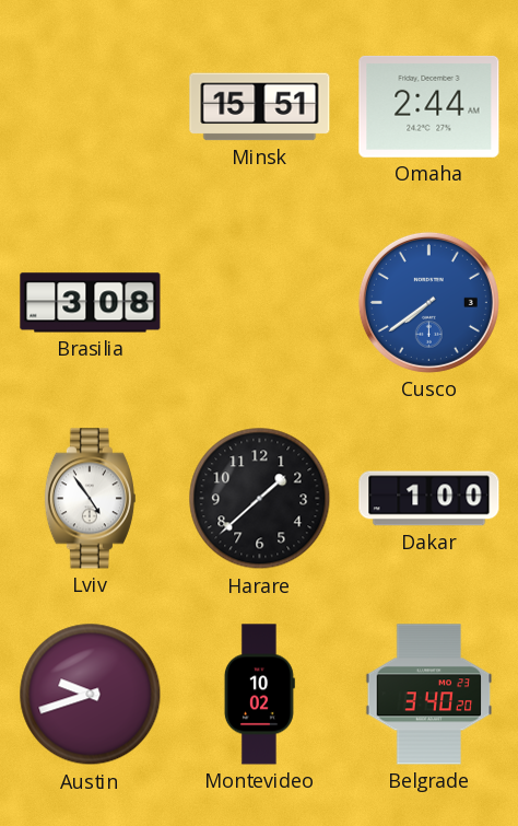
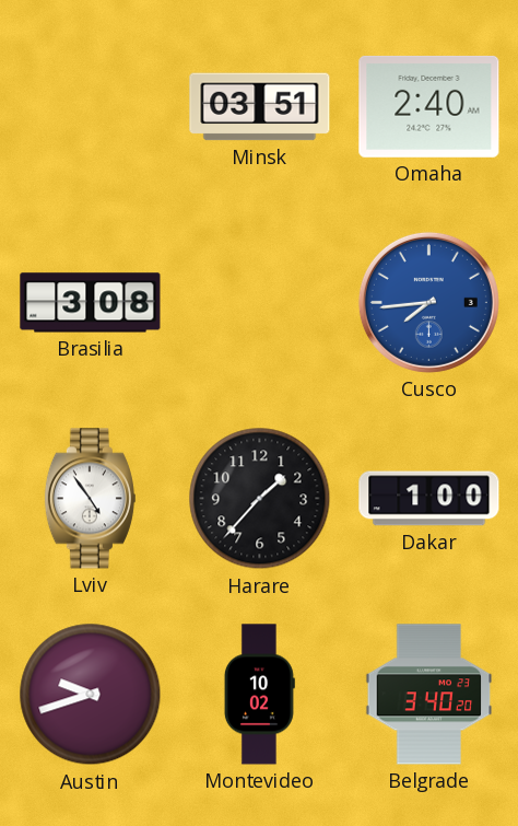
Minsk: 15:51 -> 03:51
Omaha: 2:44 -> 2:40
Cusco: 7:39 -> 7:44
Harare: 1:38 -> 1:37
